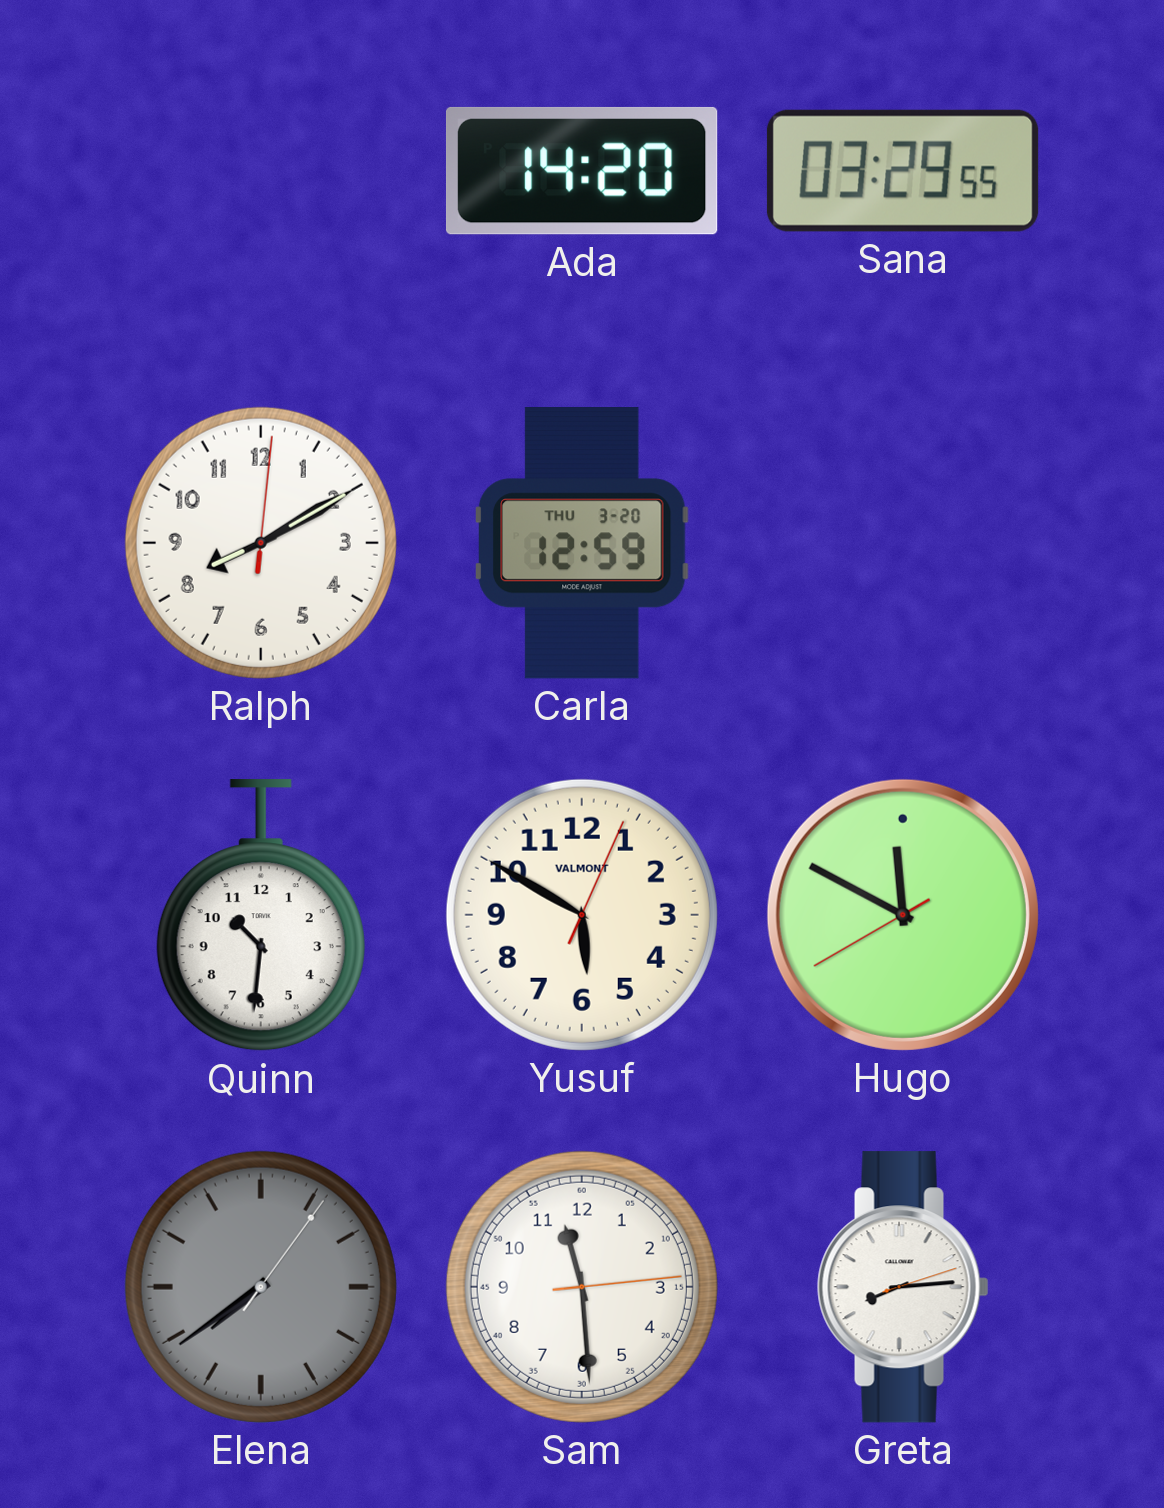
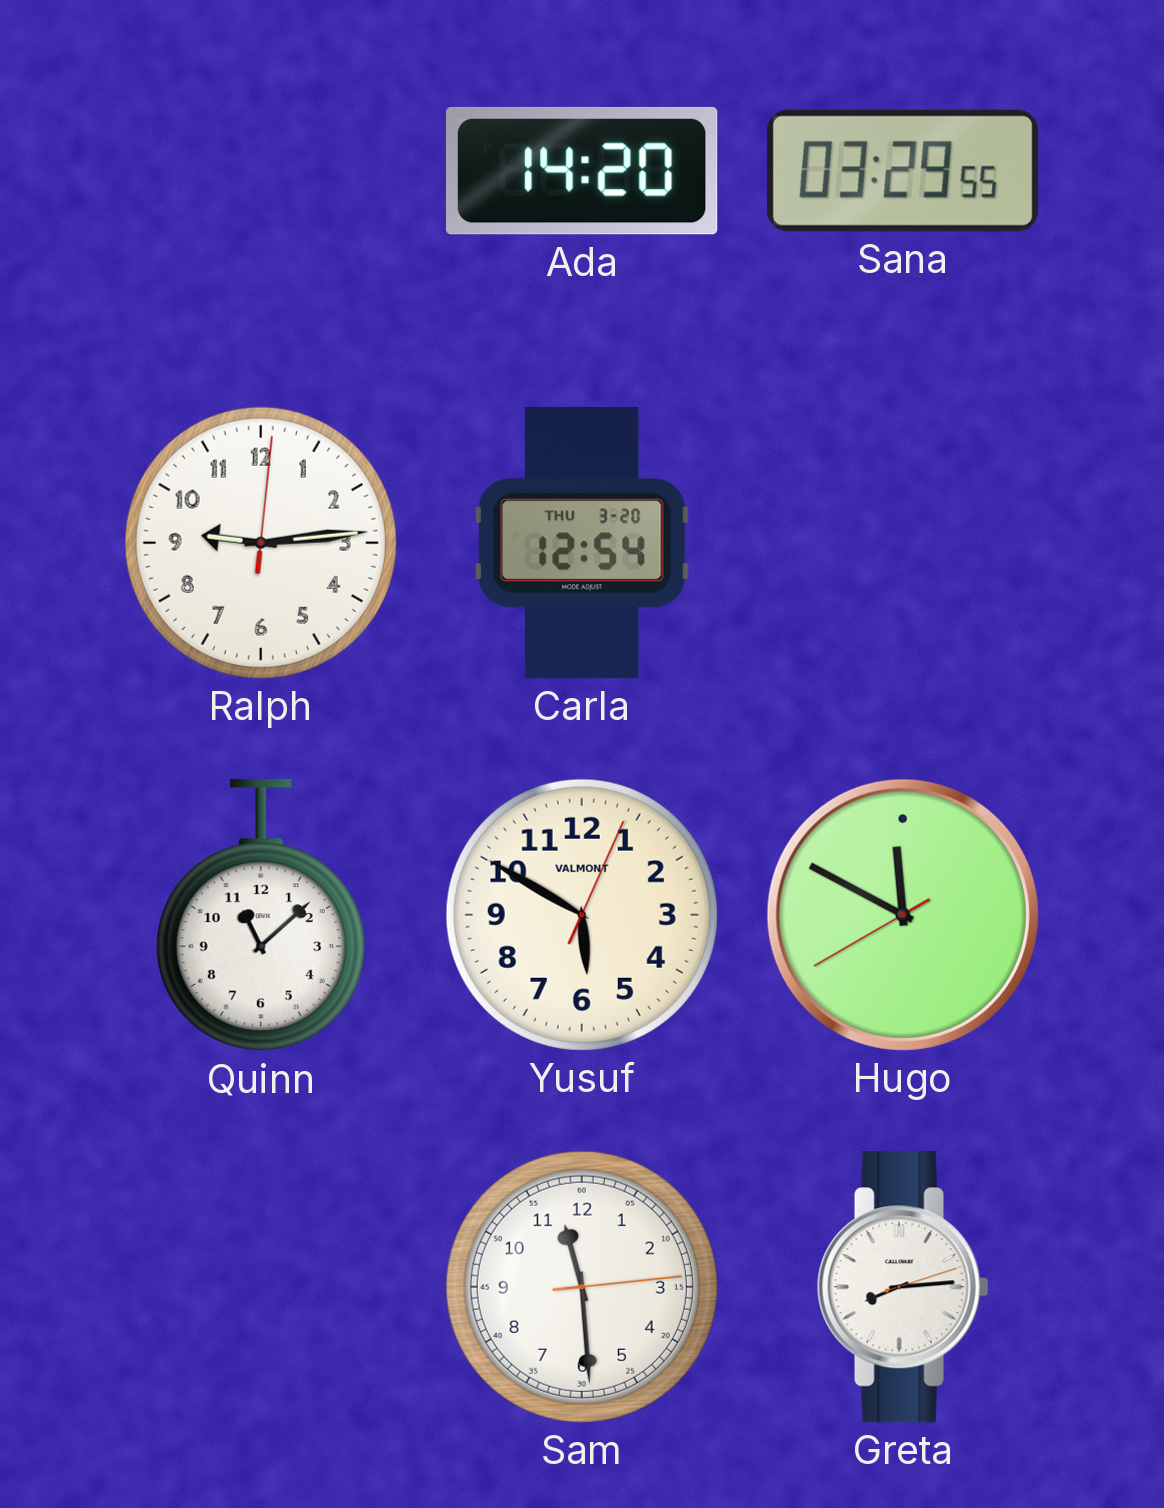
Ralph: 8:10 -> 9:14
Carla: 12:59 -> 12:54
Quinn: 10:31 -> 11:08
Elena: 7:39 -> none
